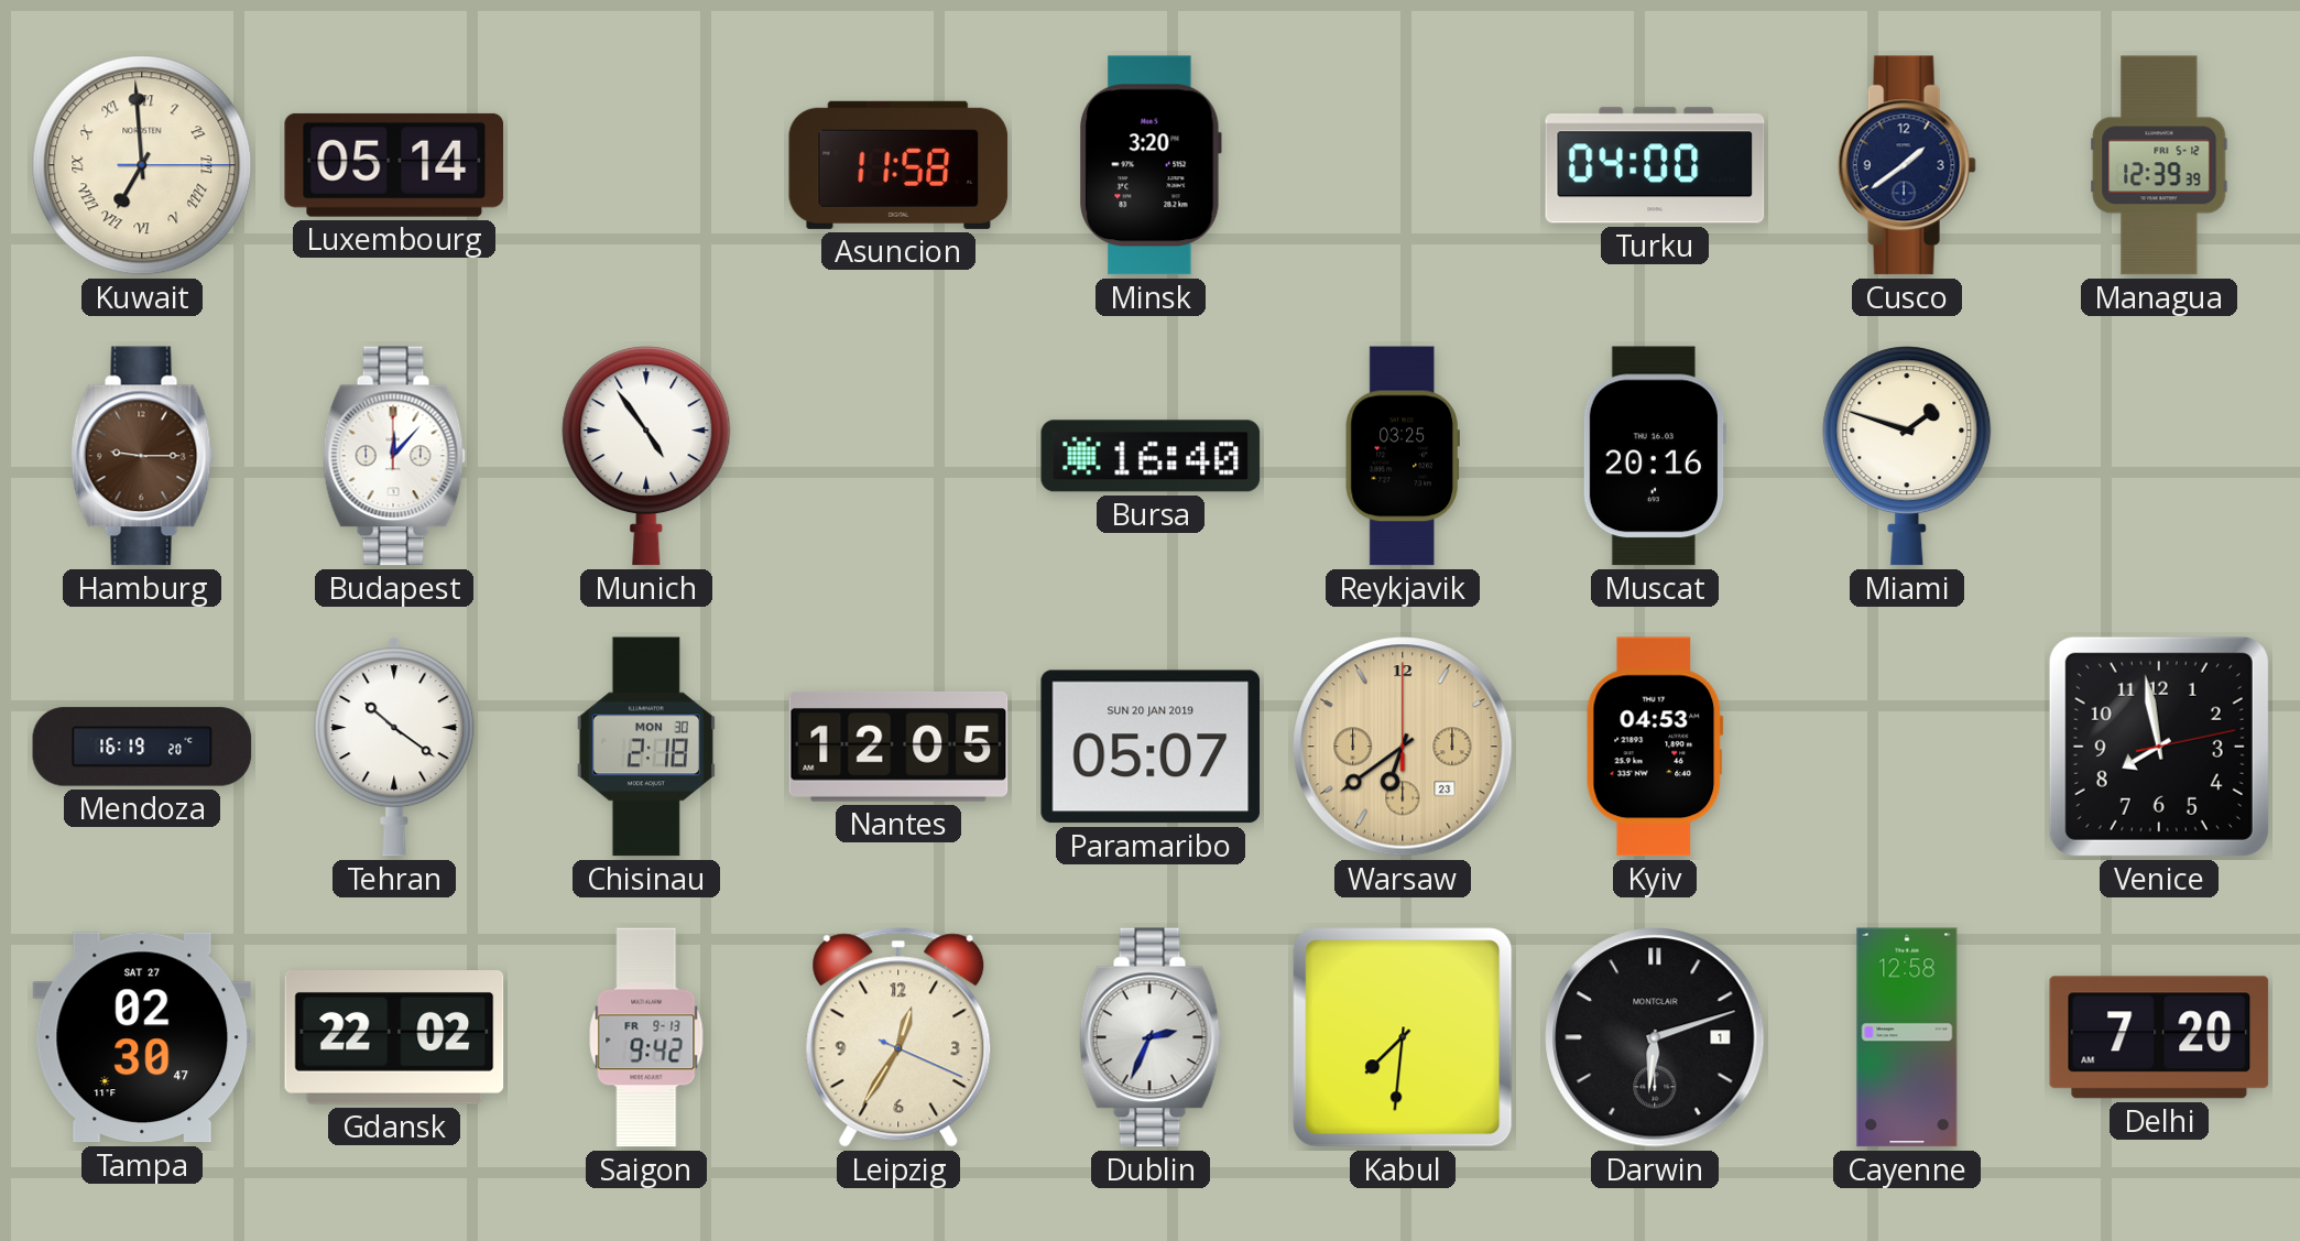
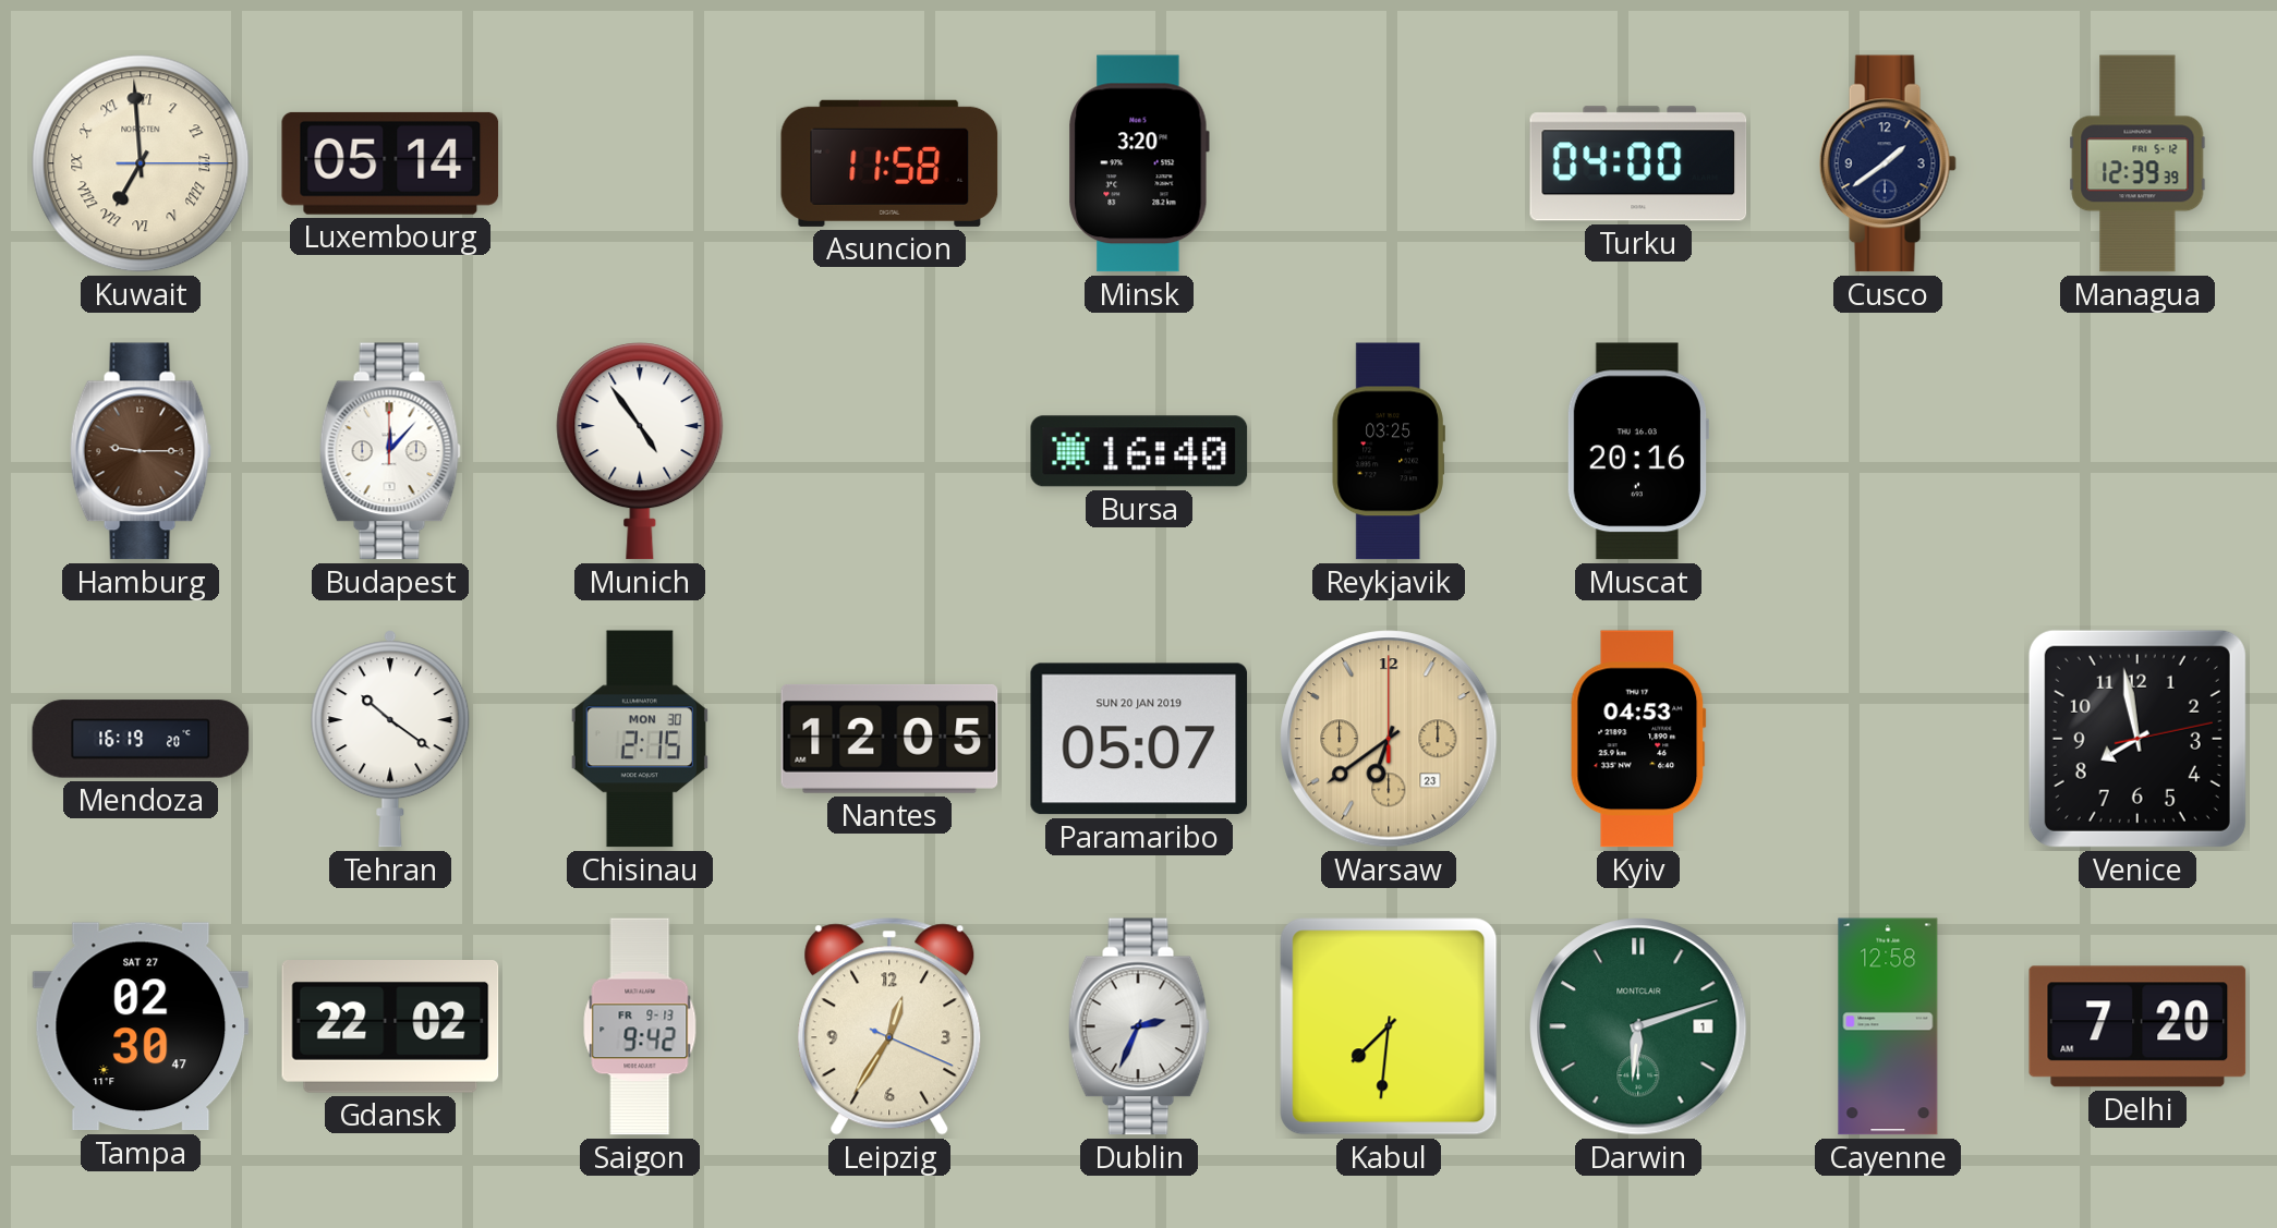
Miami: 1:48 -> none
Chisinau: 2:18 -> 2:15
Darwin dial: black -> green
